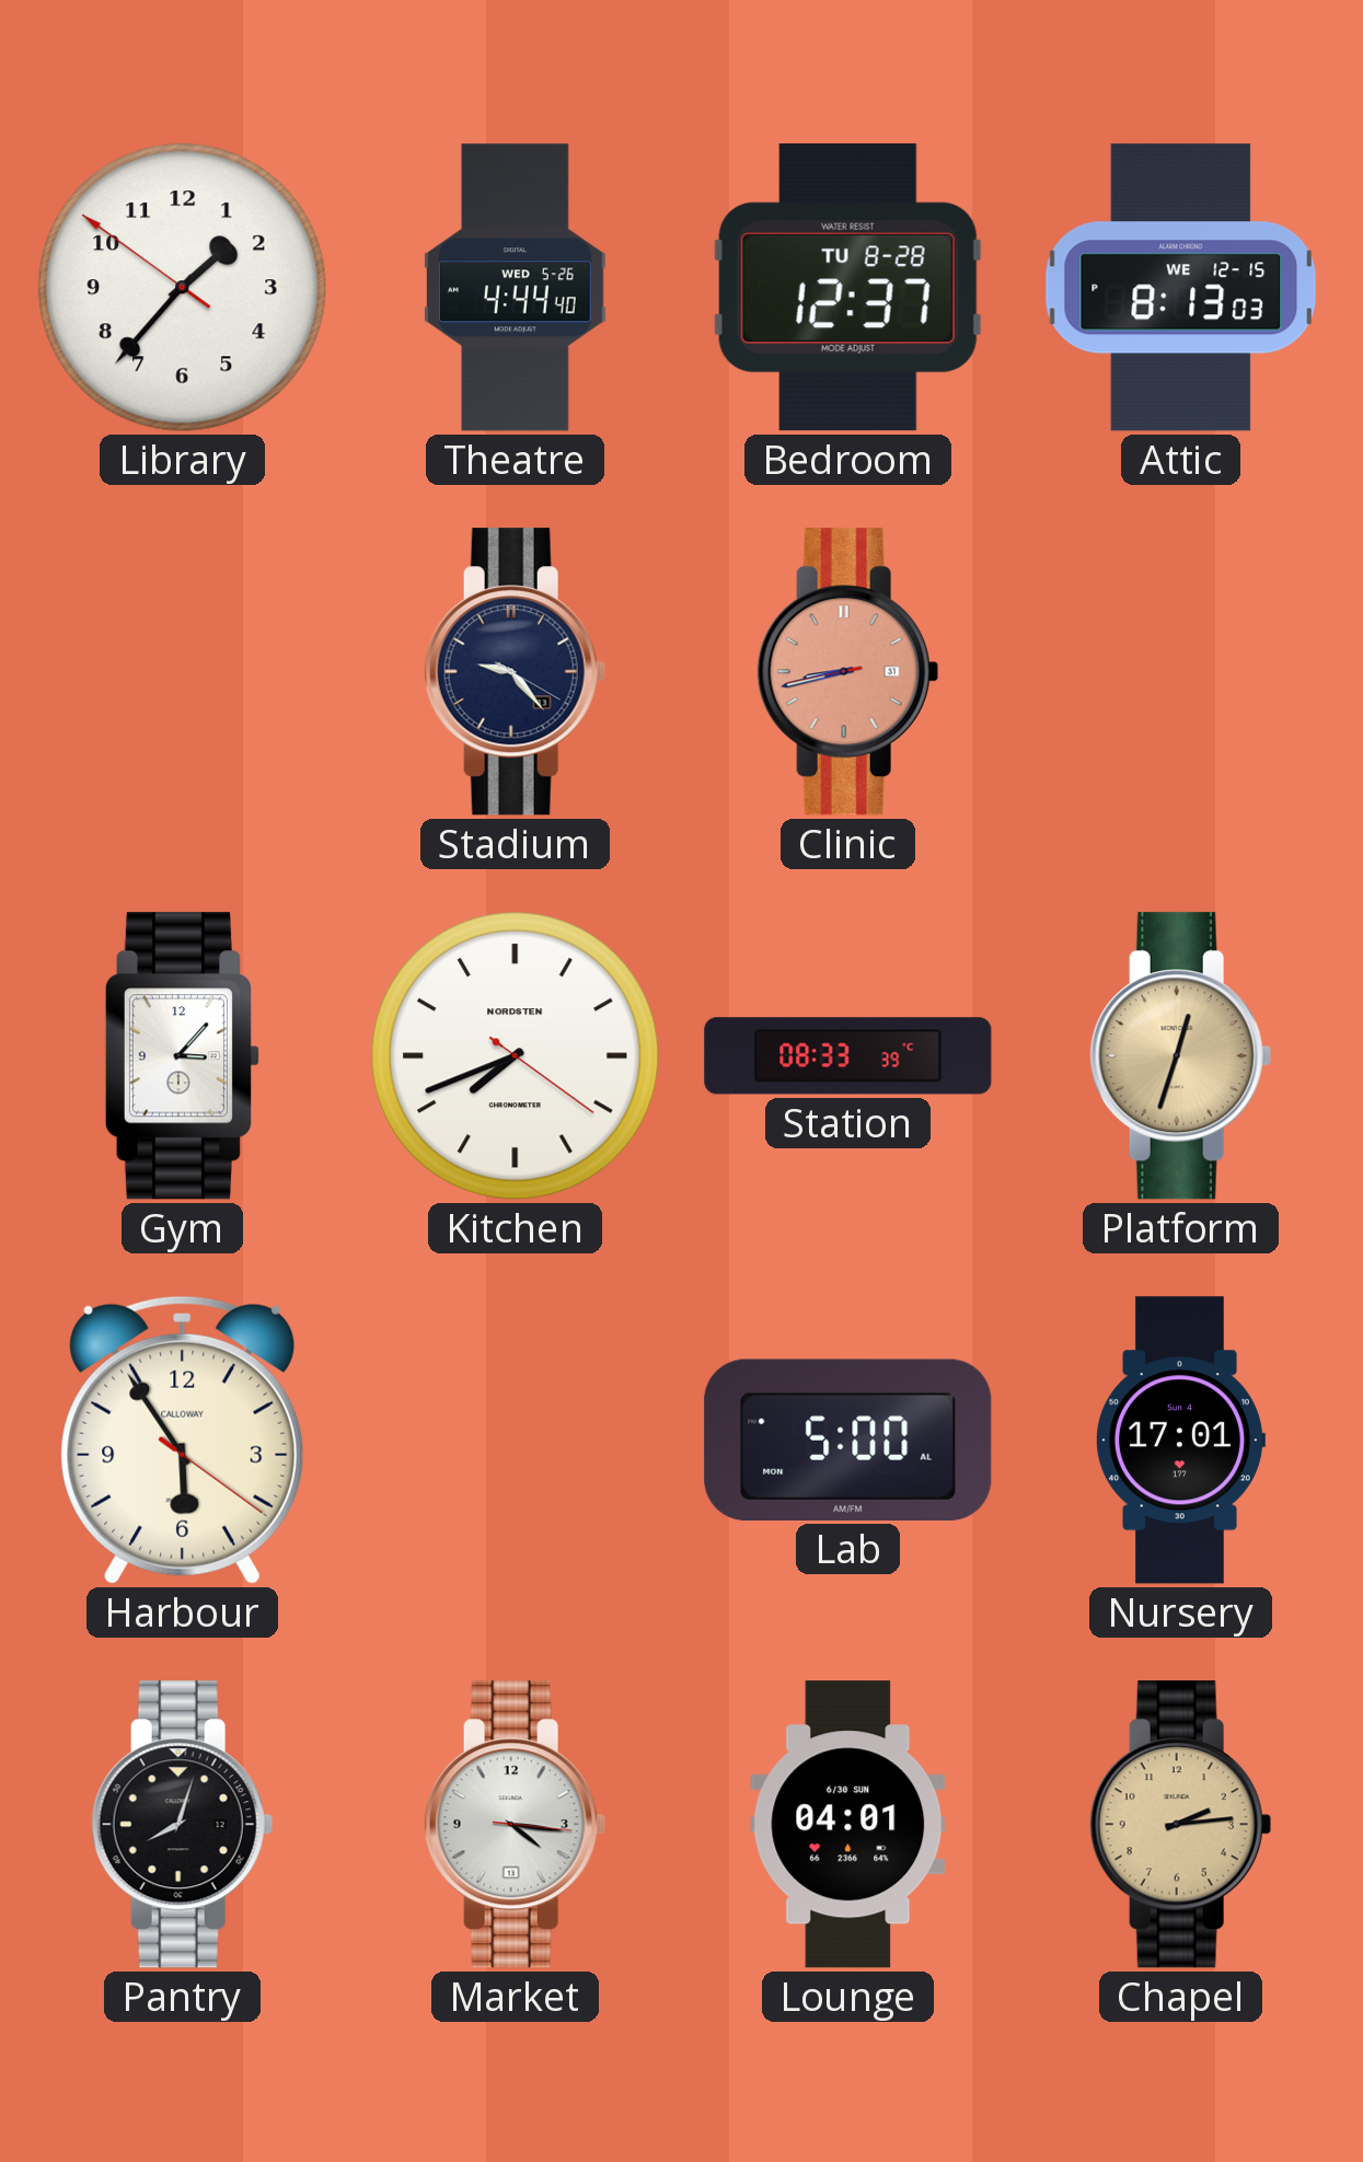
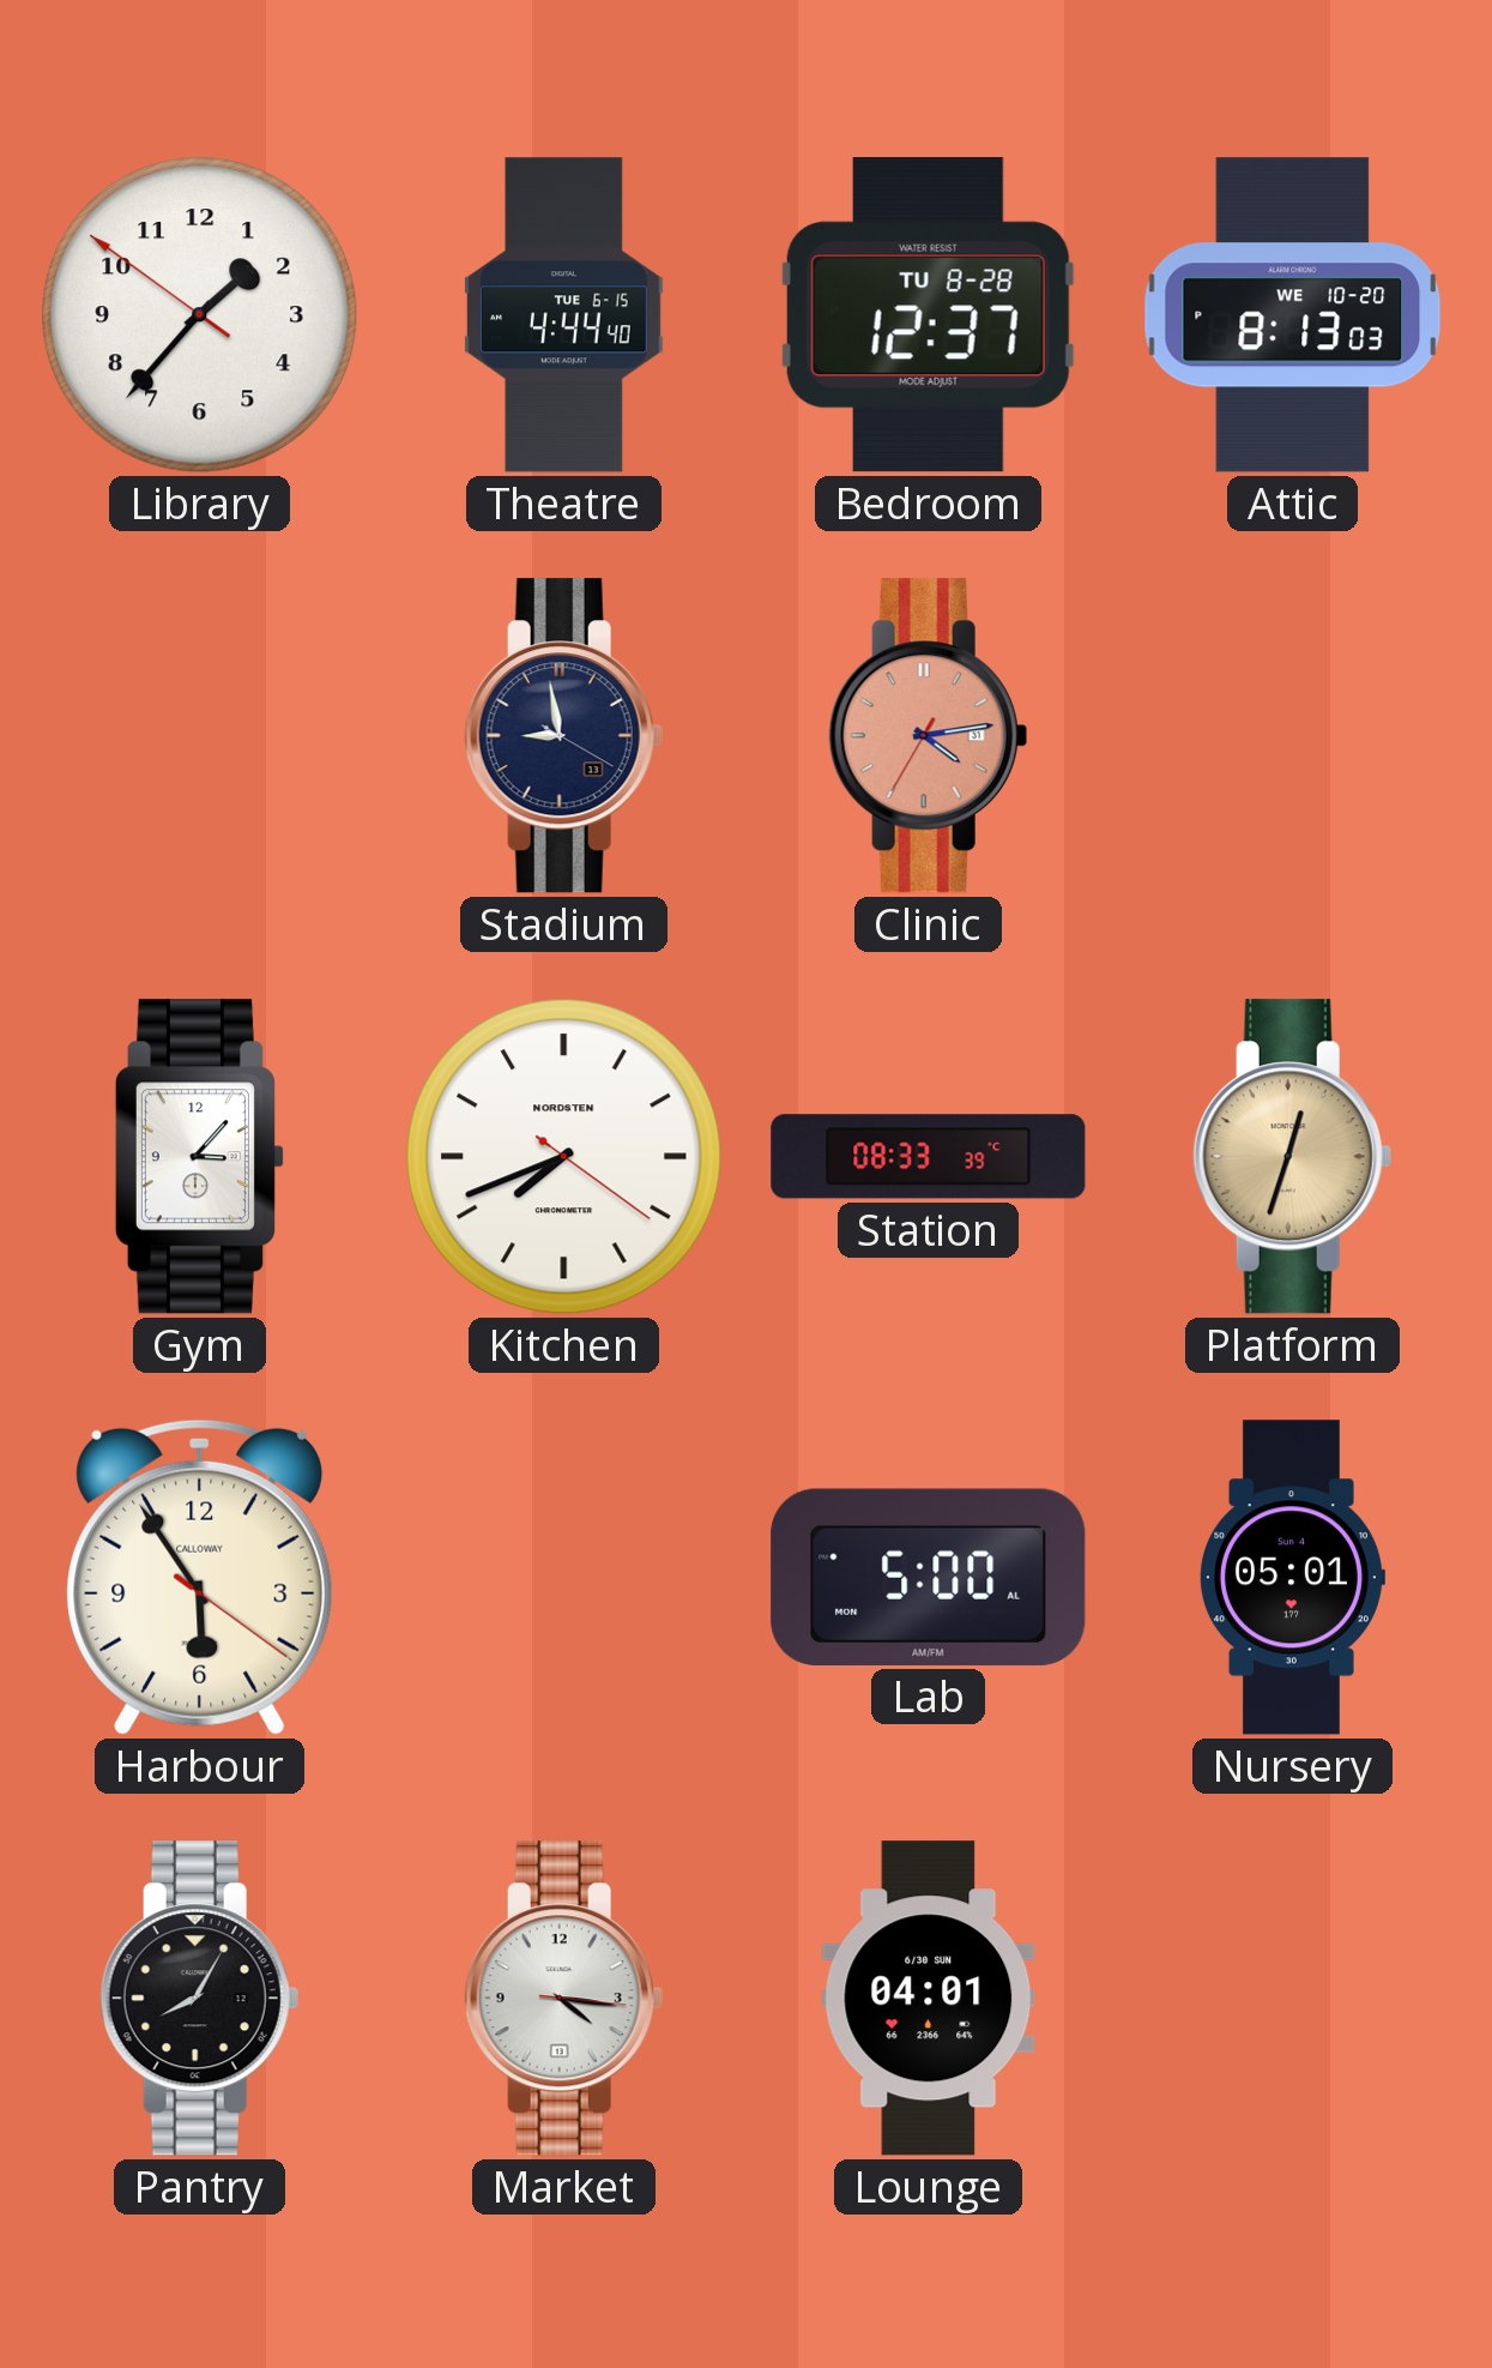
Theatre date: WED 5-26 -> TUE 6-15
Attic date: WE 12-15 -> WE 10-20
Stadium: 9:23 -> 8:58
Clinic: 8:42 -> 4:13
Nursery: 17:01 -> 05:01
Pantry: 8:03 -> 8:05
Chapel: 2:14 -> none
